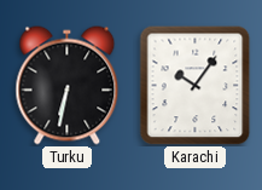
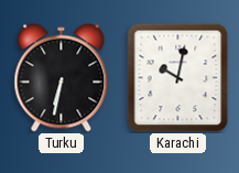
Karachi: 10:06 -> 10:02
